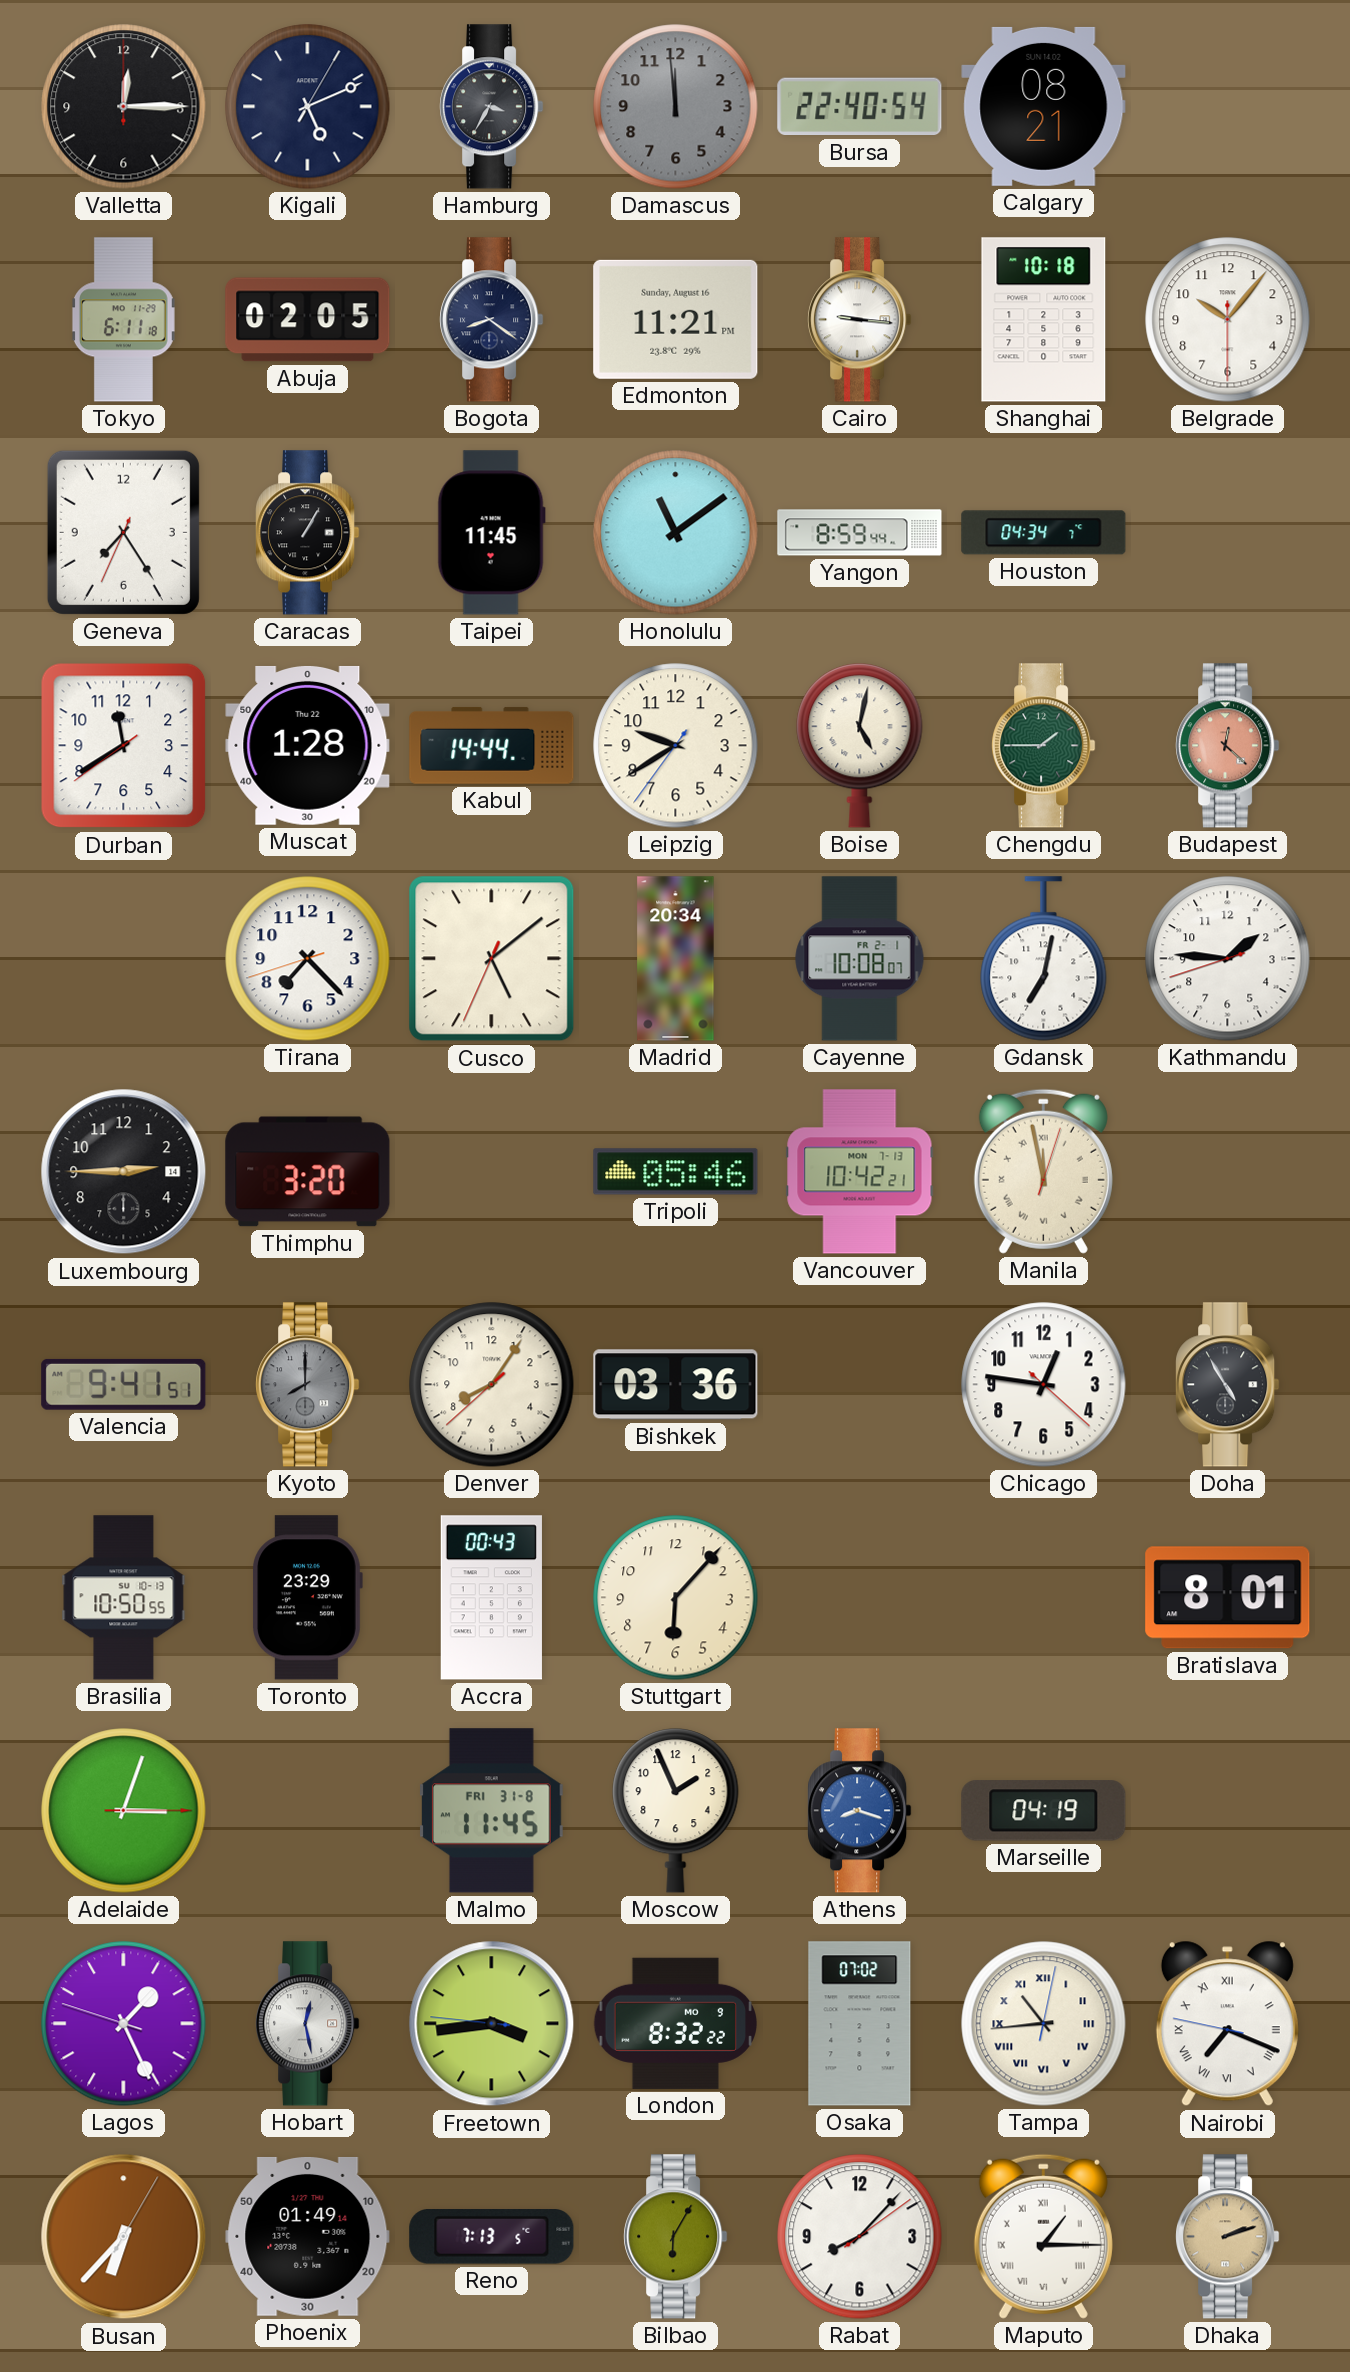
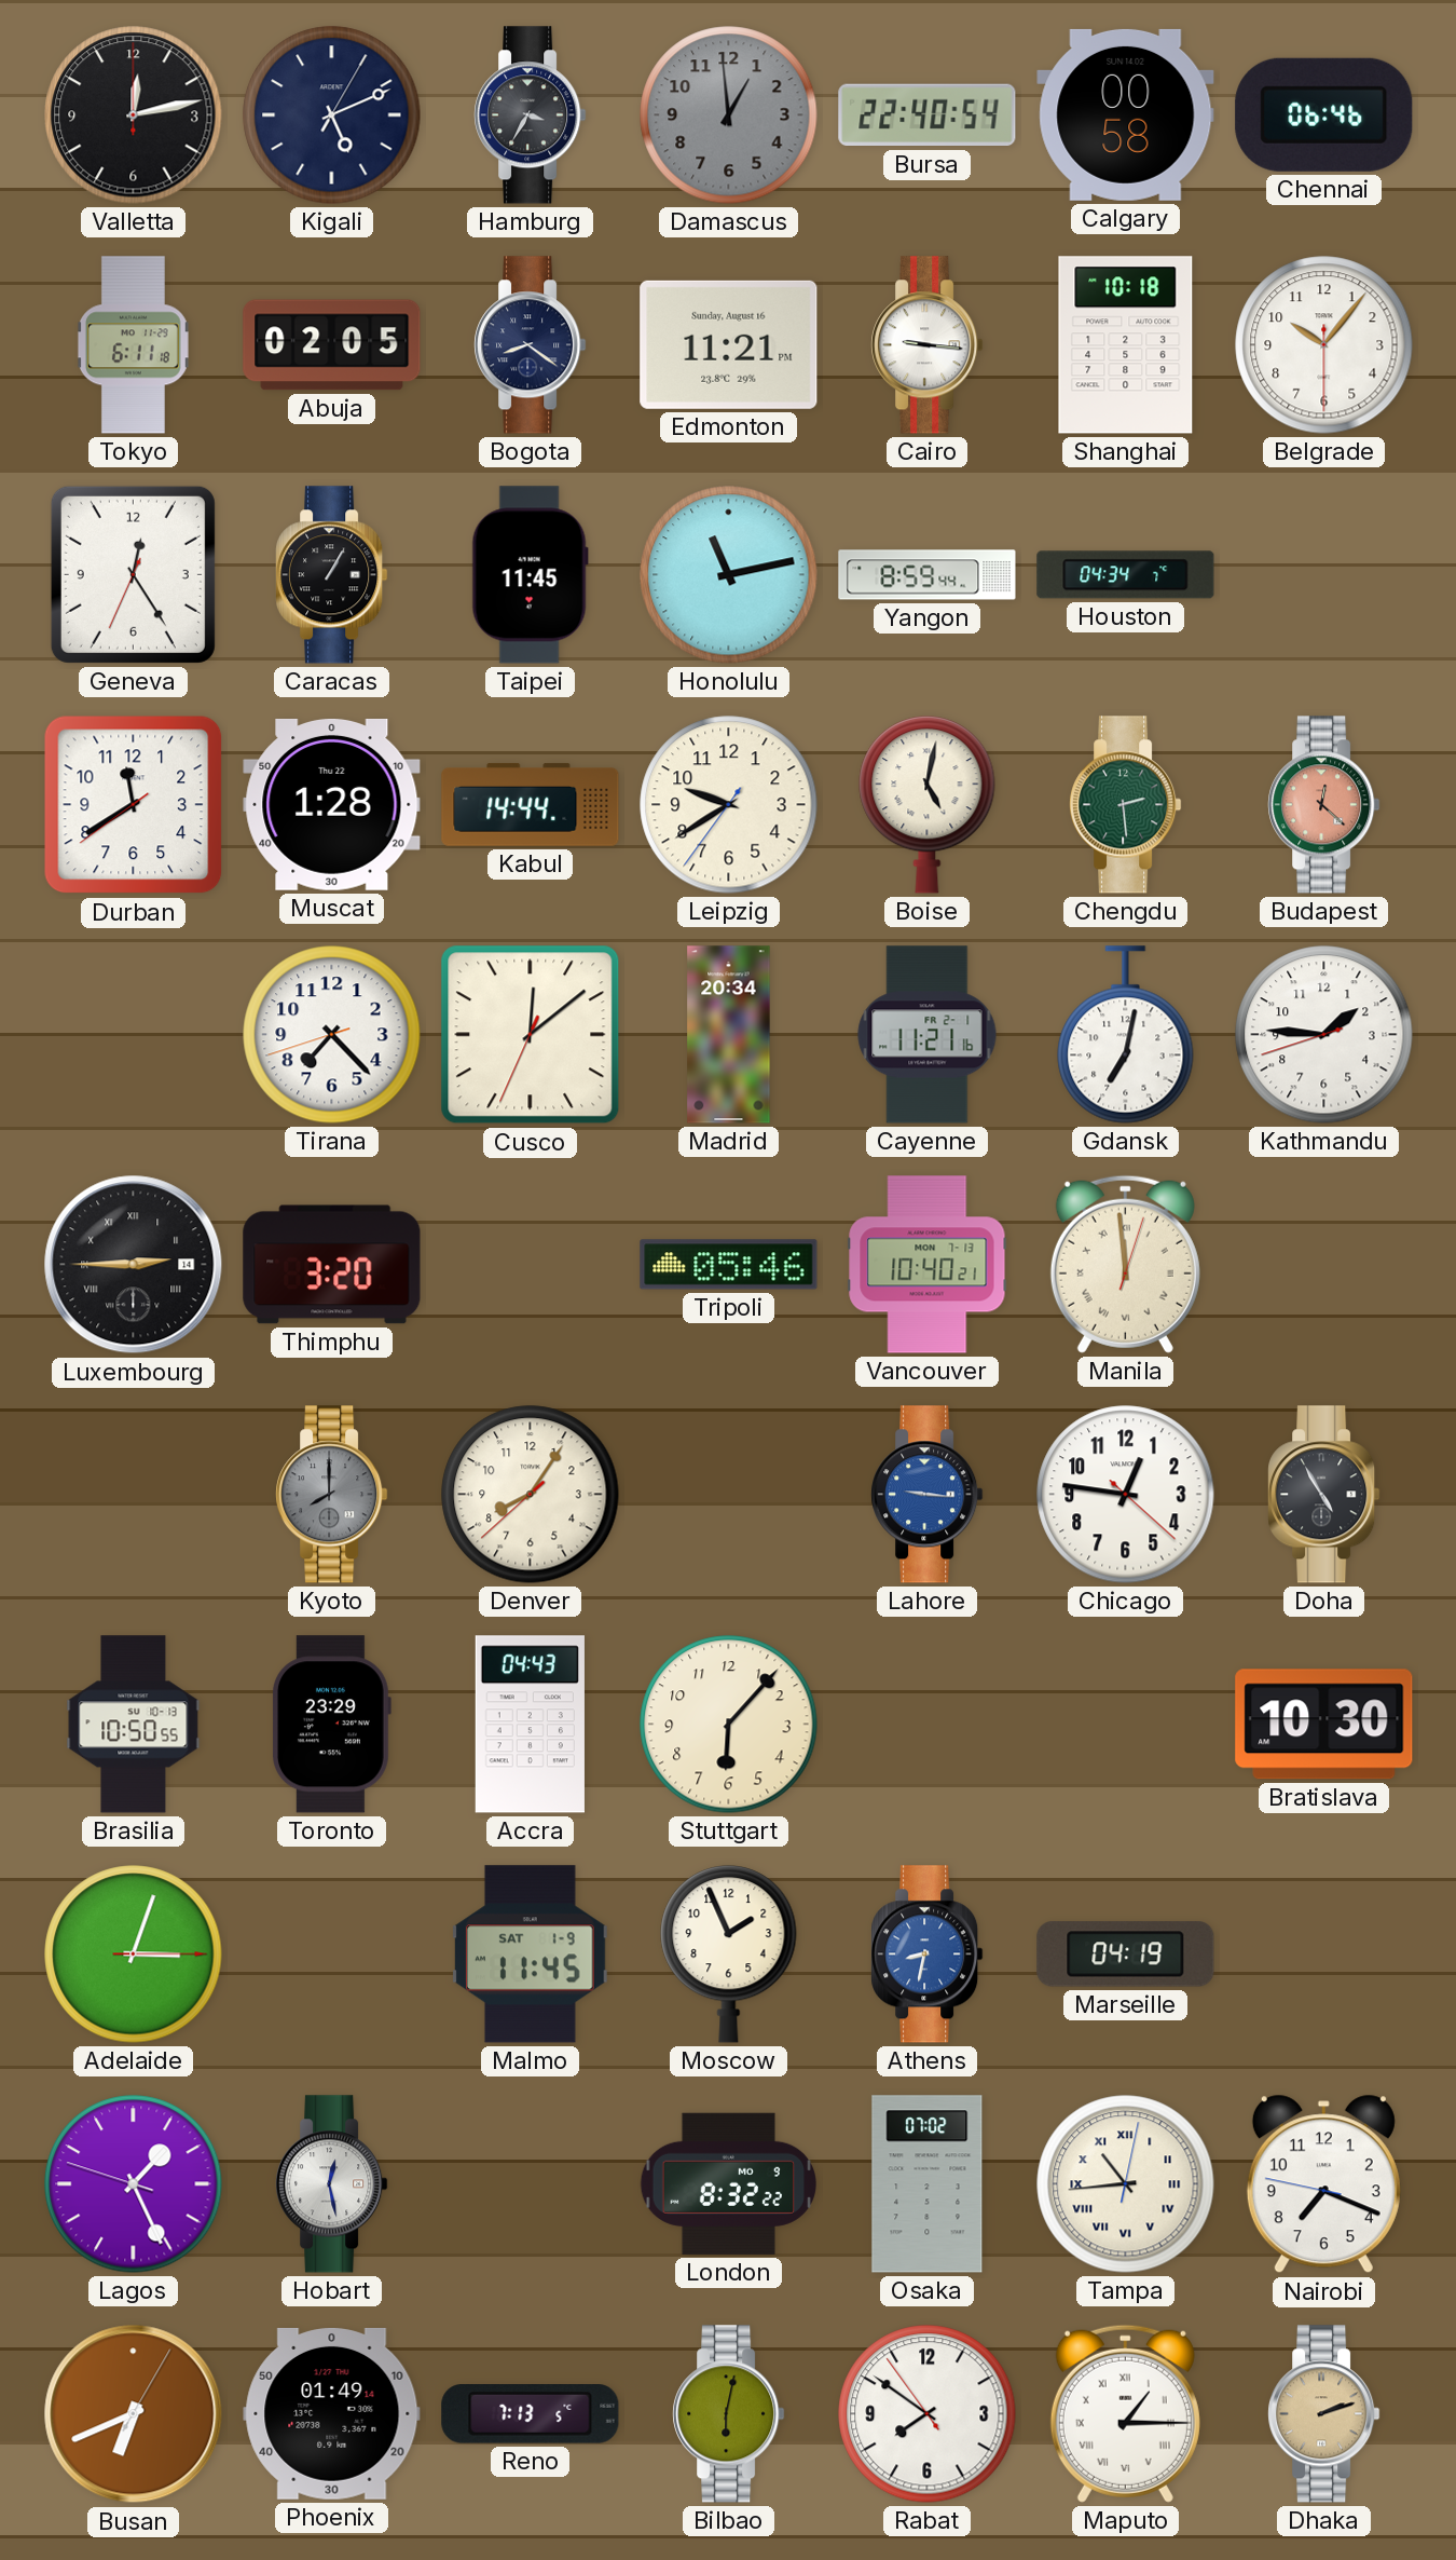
Valletta: 12:15 -> 12:13
Damascus: 11:59 -> 12:59
Calgary: 08:21 -> 00:58
Chennai: none -> 06:46
Geneva: 7:24 -> 12:24
Honolulu: 11:09 -> 11:13
Chengdu: 1:45 -> 2:29
Cusco: 5:08 -> 12:08
Cayenne: 10:08 -> 11:21
Luxembourg numerals: Arabic -> Roman
Vancouver: 10:42 -> 10:40
Manila: 11:58 -> 11:59
Valencia: 9:41 -> none
Bishkek: 03:36 -> none
Lahore: none -> 9:16
Accra: 00:43 -> 04:43
Bratislava: 8:01 -> 10:30
Malmo date: FRI 31-8 -> SAT 1-9
Athens: 8:18 -> 8:32
Freetown: 3:43 -> none
Nairobi numerals: Roman -> Arabic
Busan: 6:37 -> 6:41
Bilbao: 6:05 -> 6:02
Rabat: 8:07 -> 7:50
